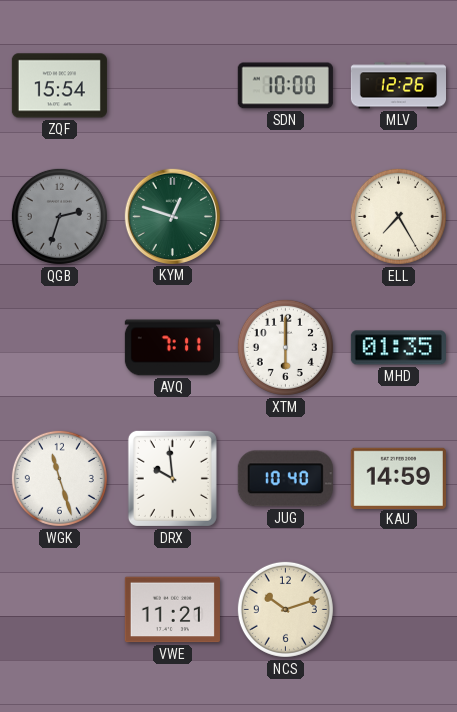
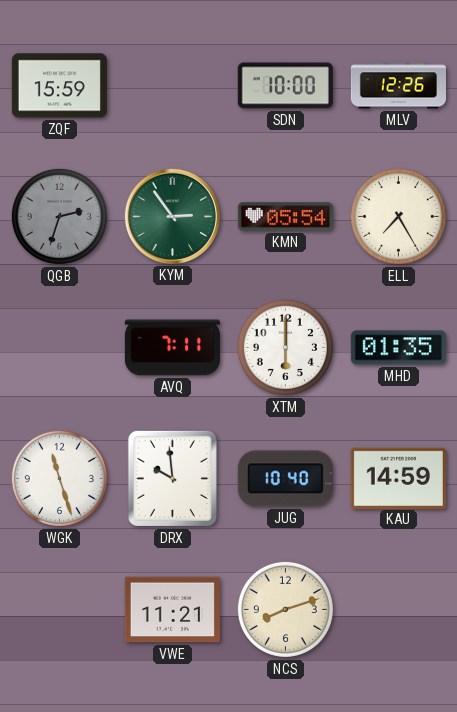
ZQF: 15:54 -> 15:59
KYM: 12:48 -> 2:54
KMN: none -> 05:54
NCS: 10:12 -> 8:12
